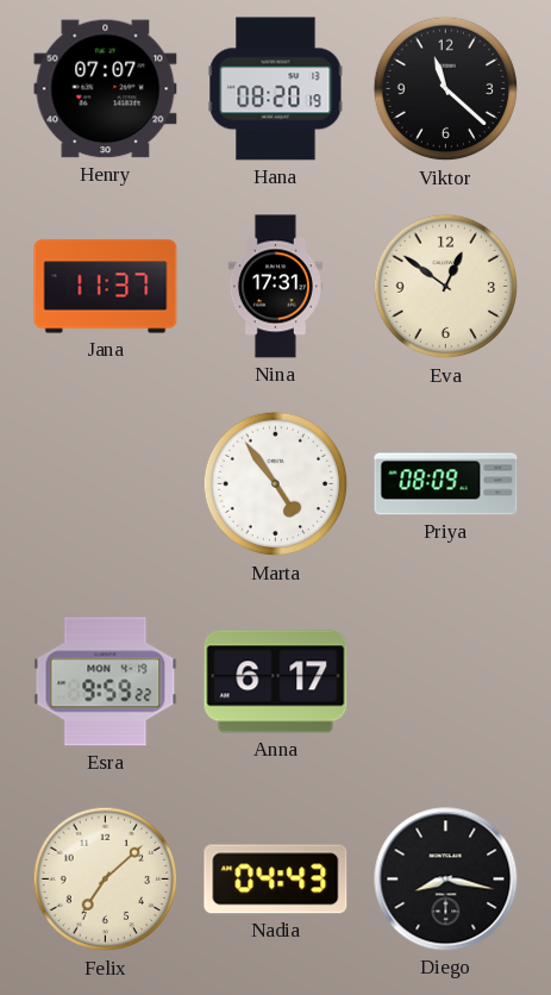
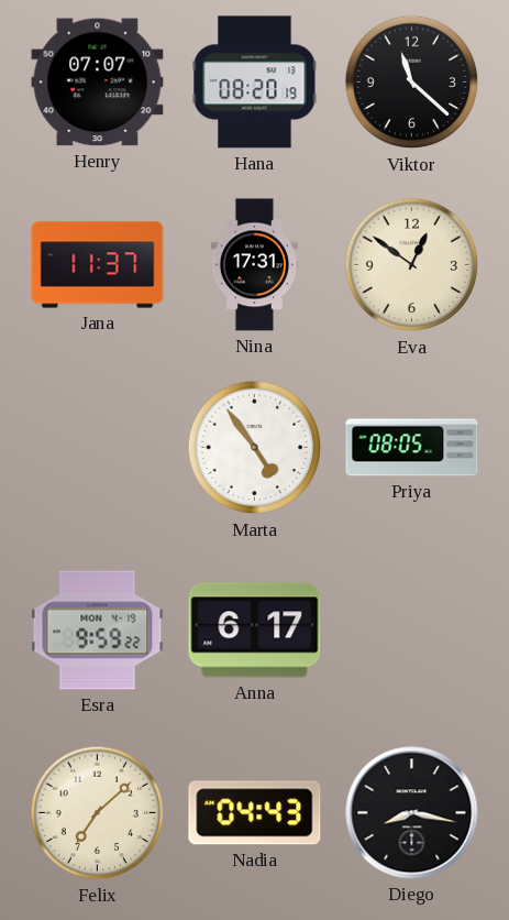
Priya: 08:09 -> 08:05
